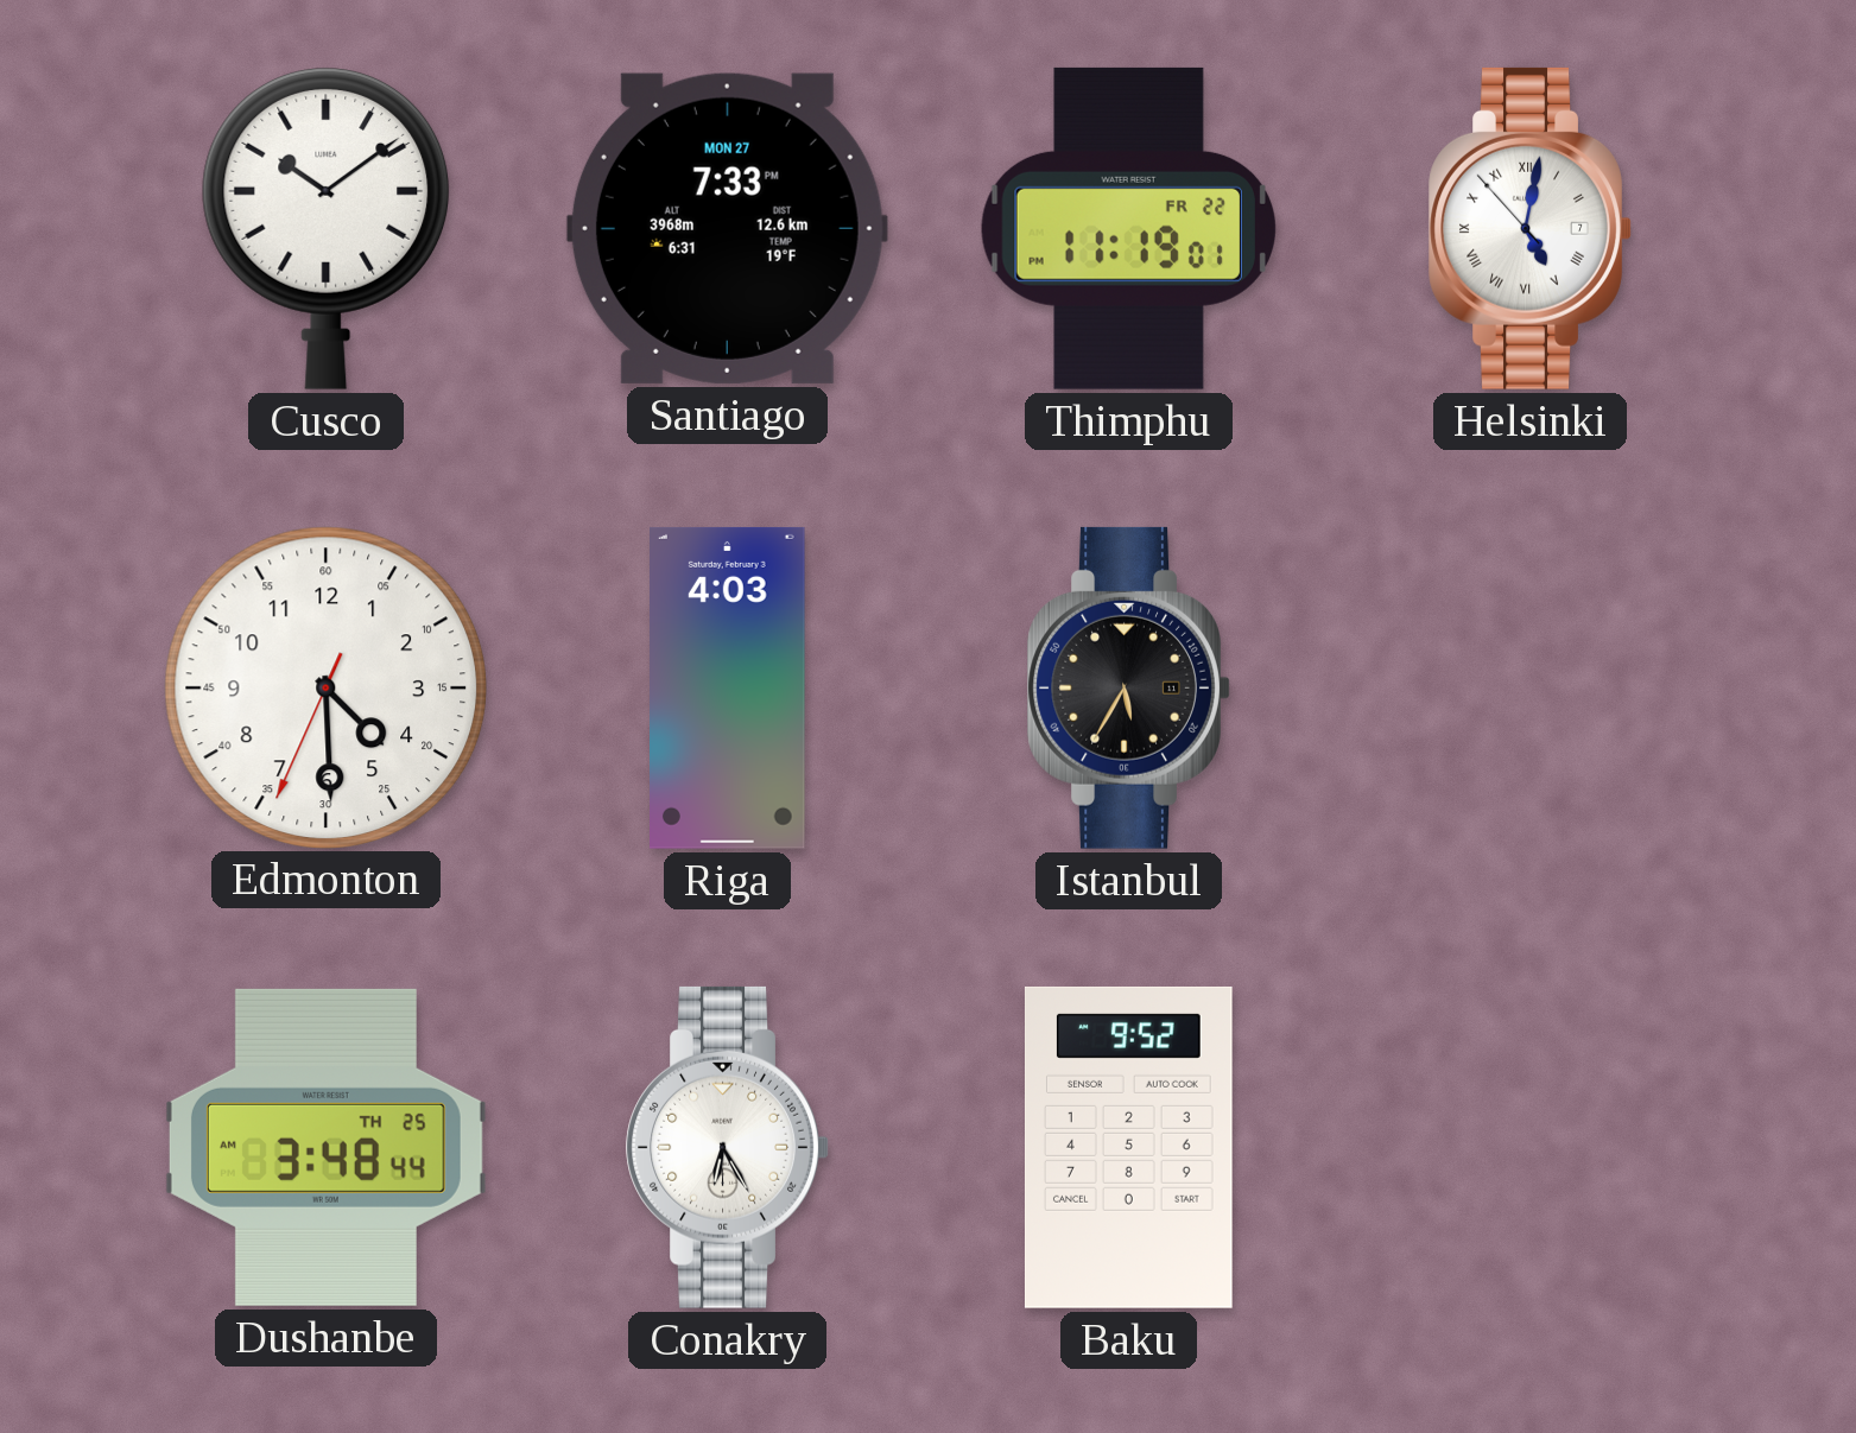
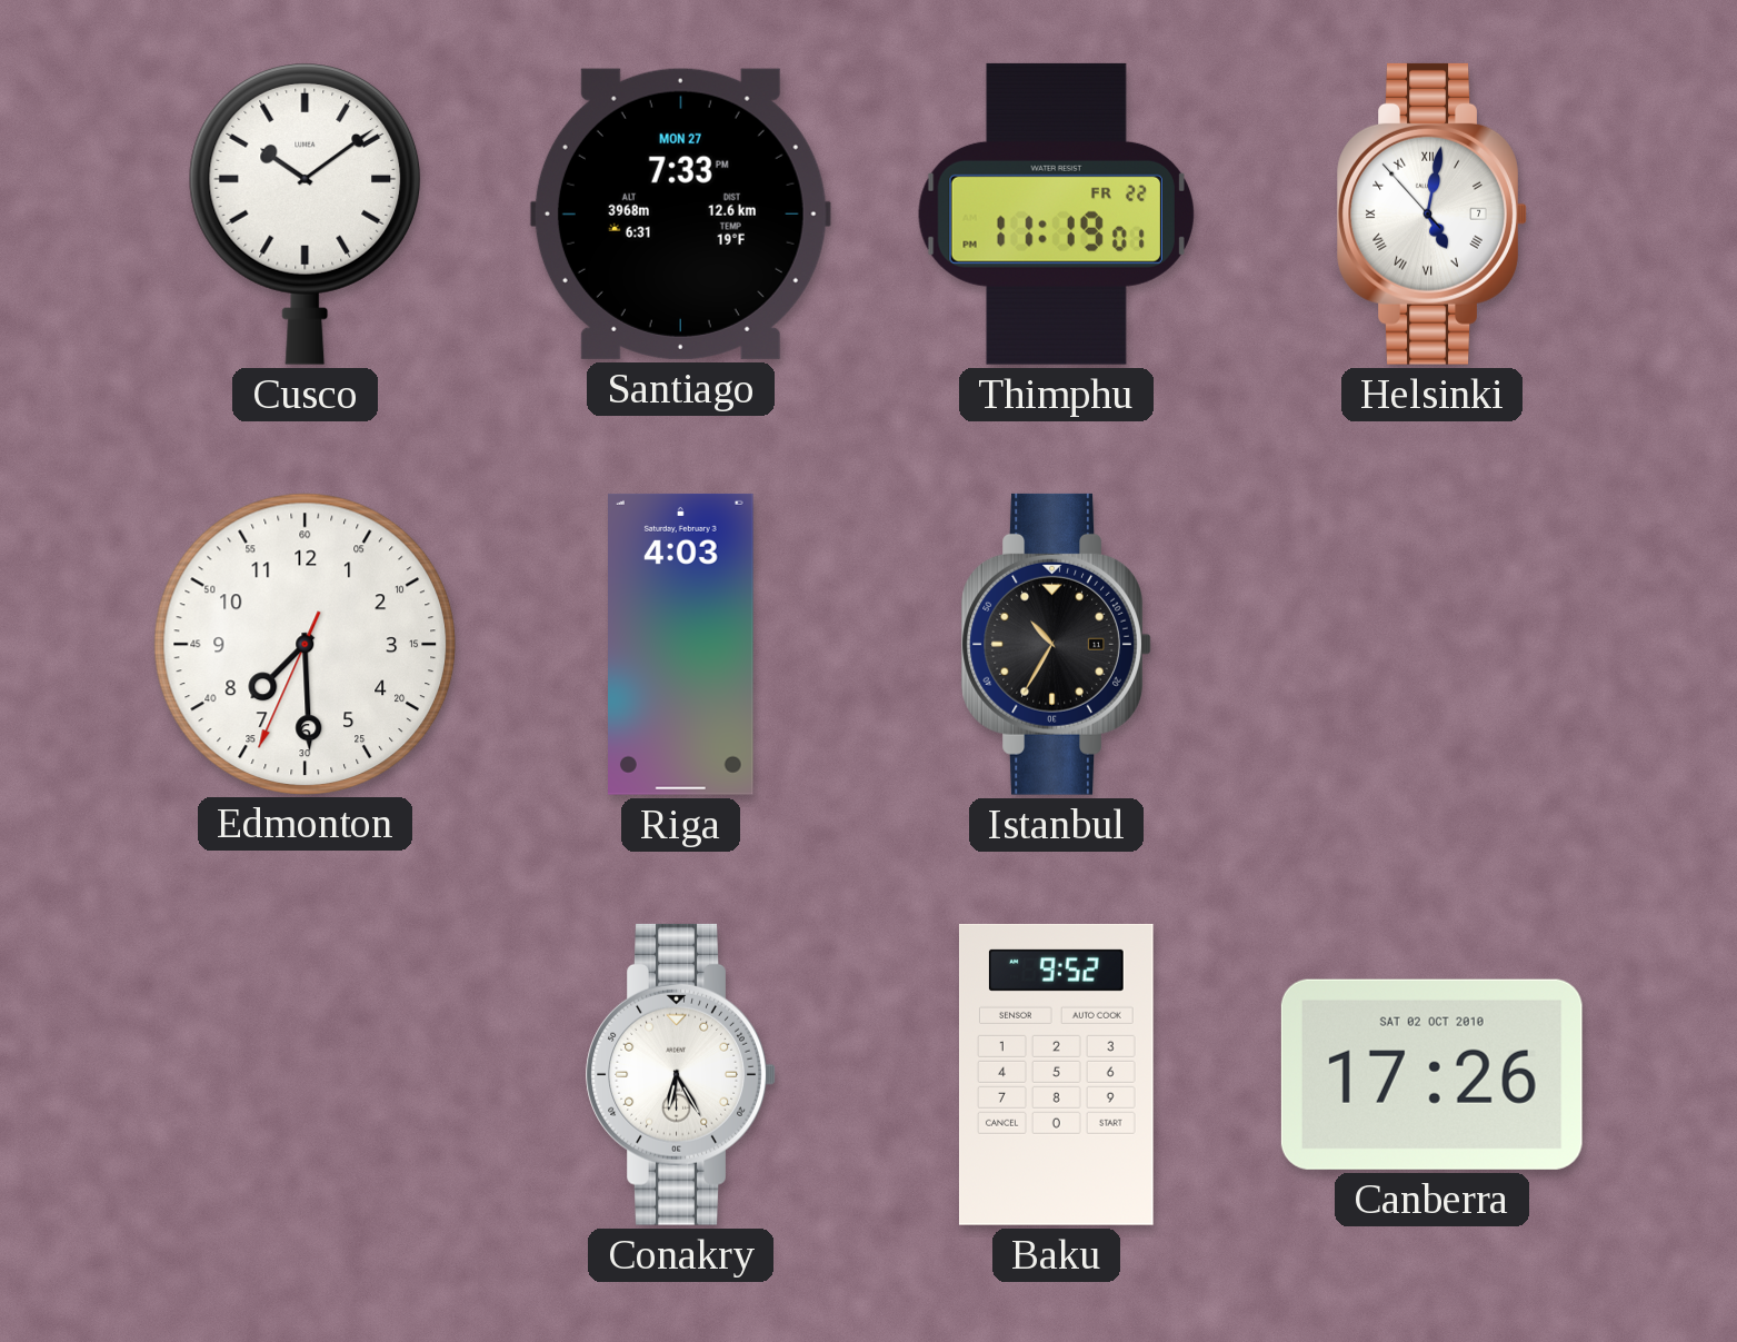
Edmonton: 4:29 -> 7:29
Istanbul: 5:35 -> 10:35
Dushanbe: 3:48 -> none
Canberra: none -> 17:26
